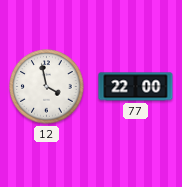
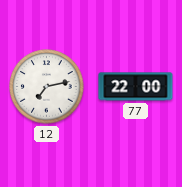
12: 3:58 -> 7:13
